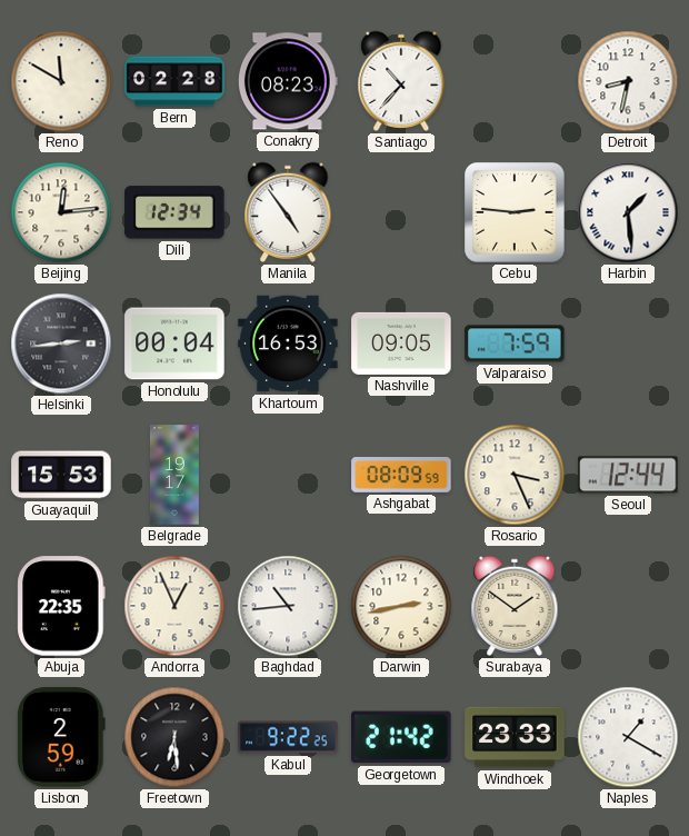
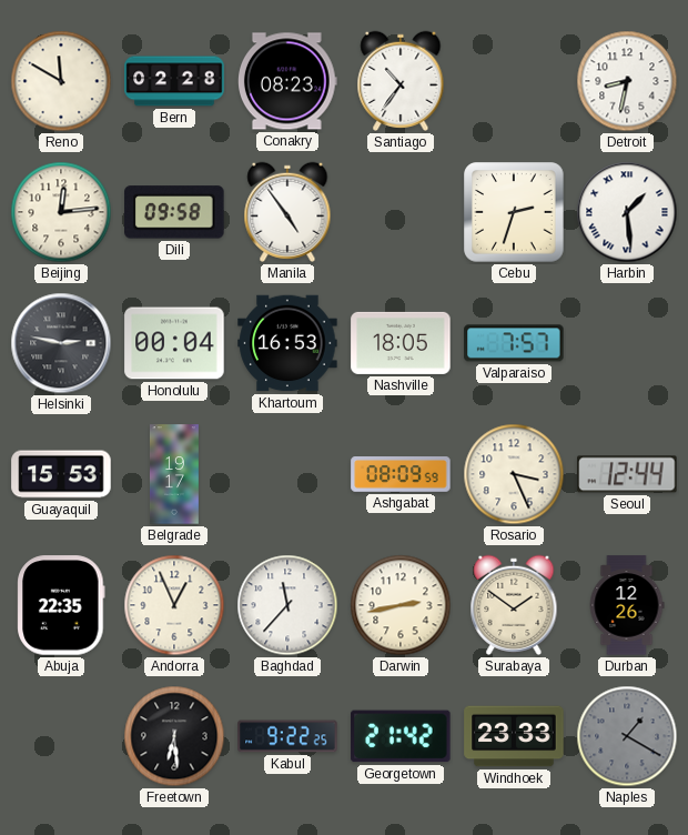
Santiago: 10:37 -> 10:36
Dili: 12:34 -> 09:58
Cebu: 2:46 -> 2:33
Helsinki: 2:44 -> 2:47
Nashville: 09:05 -> 18:05
Valparaiso: 7:59 -> 7:57
Baghdad: 10:44 -> 11:37
Durban: none -> 12:26
Lisbon: 2:59 -> none
Naples dial: white -> grey
